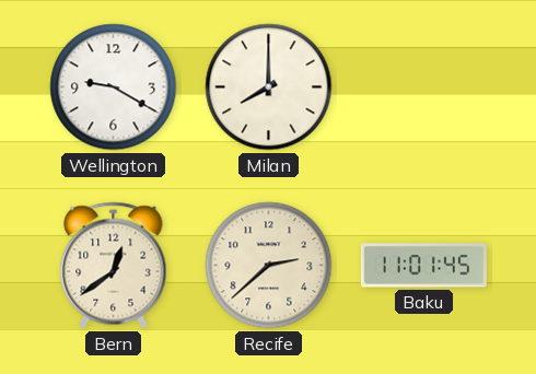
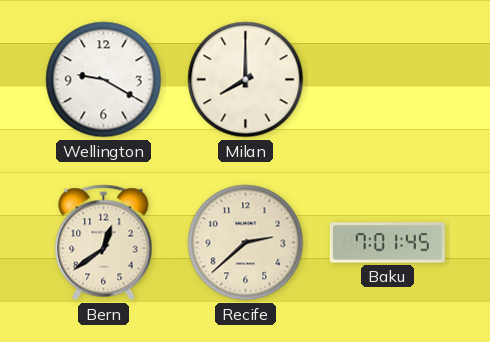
Baku: 11:01 -> 7:01
